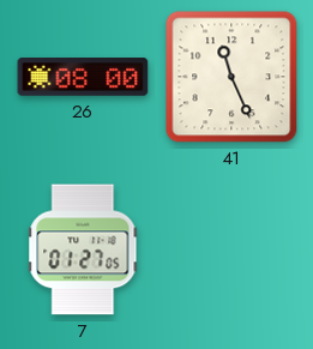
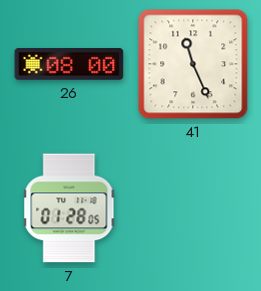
7: 01:27 -> 01:28
